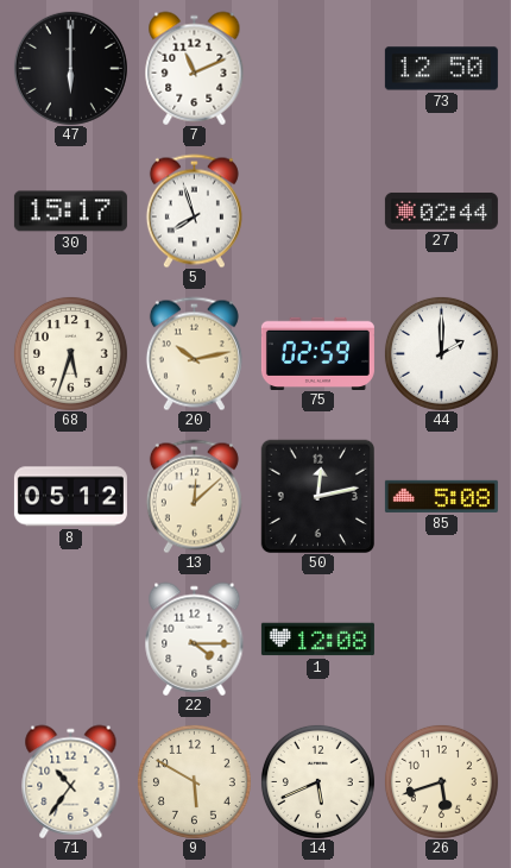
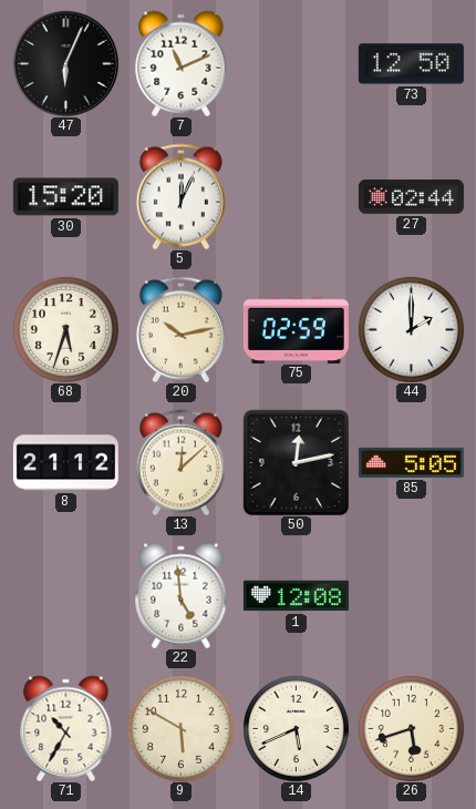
47: 6:00 -> 6:04
30: 15:17 -> 15:20
5: 7:57 -> 12:04
8: 05:12 -> 21:12
85: 5:08 -> 5:05
22: 4:15 -> 4:59
71: 10:36 -> 10:35
